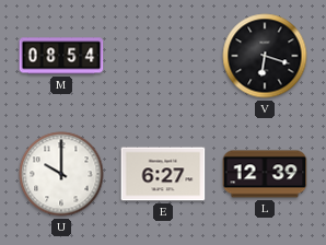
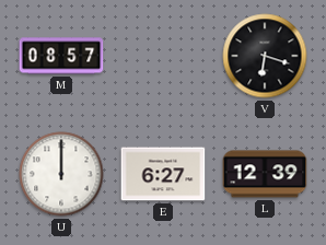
M: 08:54 -> 08:57
U: 10:00 -> 12:00
